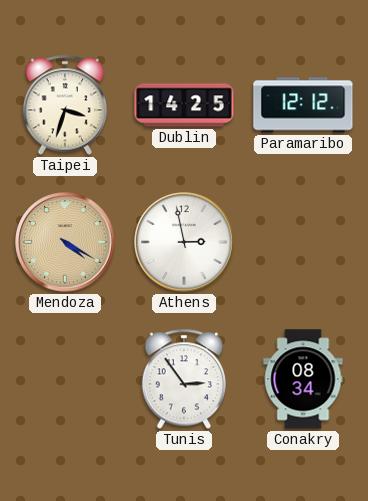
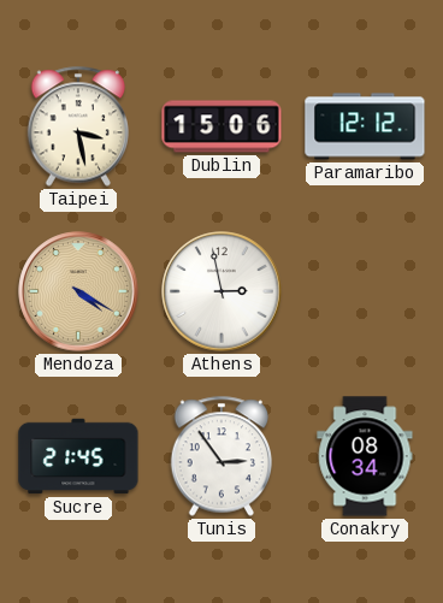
Taipei: 3:33 -> 3:28
Dublin: 14:25 -> 15:06
Sucre: none -> 21:45
